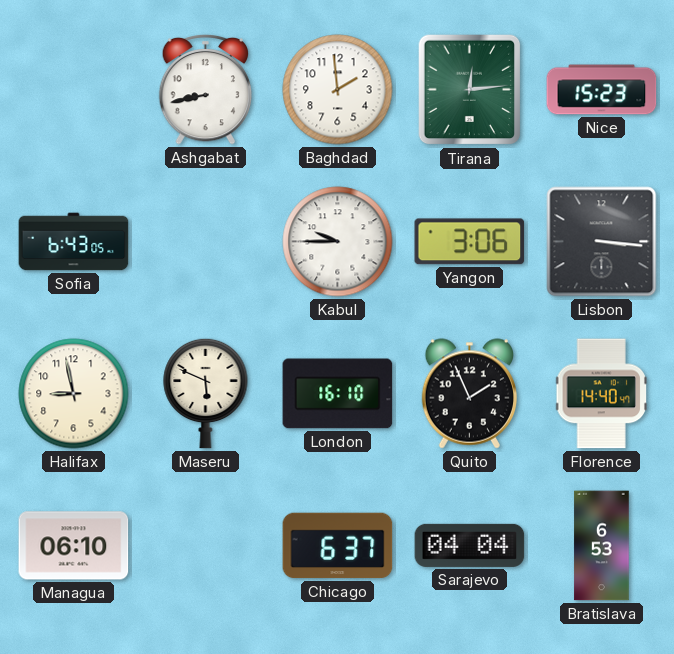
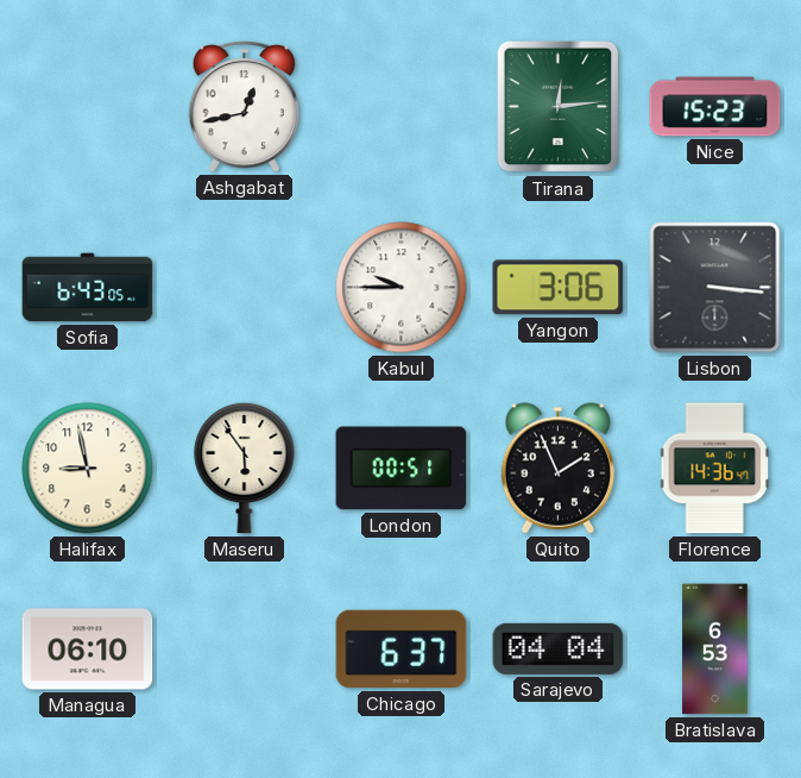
Ashgabat: 8:43 -> 12:43
Baghdad: 1:59 -> none
Maseru: 5:49 -> 5:54
London: 16:10 -> 00:51
Florence: 14:40 -> 14:36
